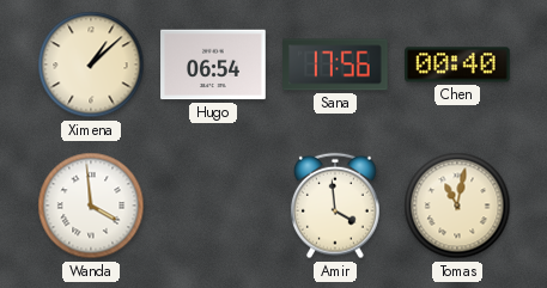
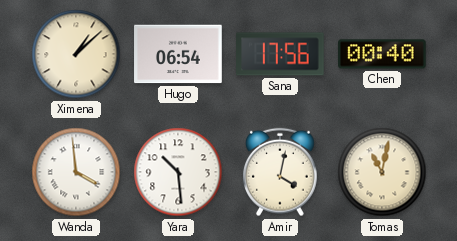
Yara: none -> 10:29
Amir: 3:59 -> 4:02
